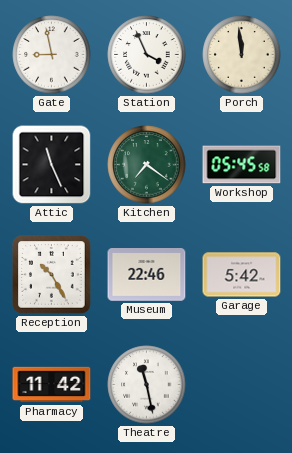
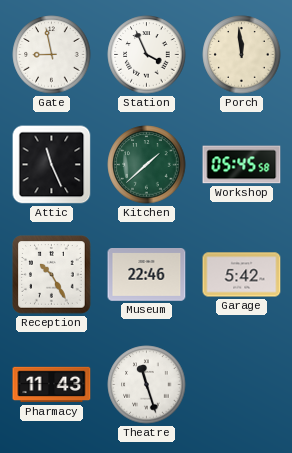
Kitchen: 7:21 -> 1:38
Pharmacy: 11:42 -> 11:43
Theatre: 11:28 -> 11:27
